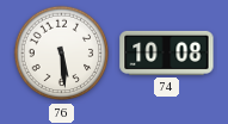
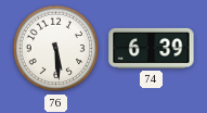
74: 10:08 -> 6:39
